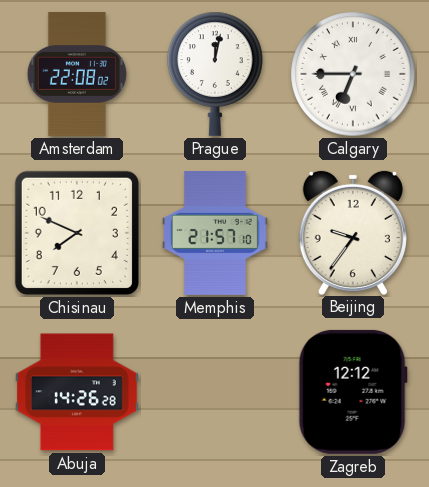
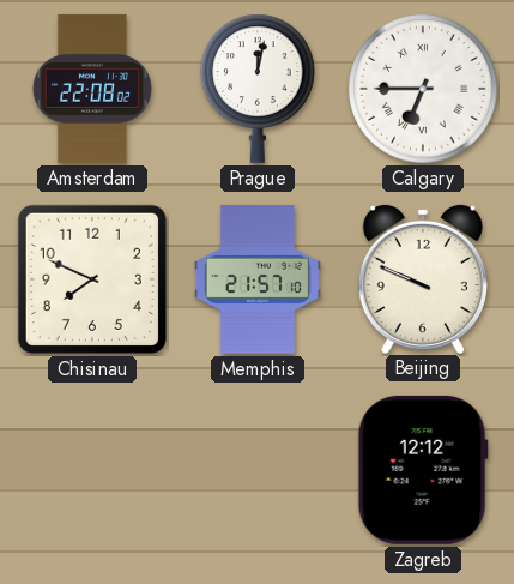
Beijing: 9:36 -> 9:49
Abuja: 14:26 -> none
